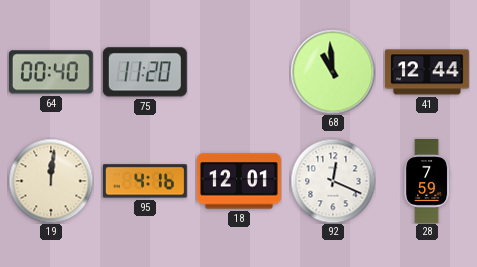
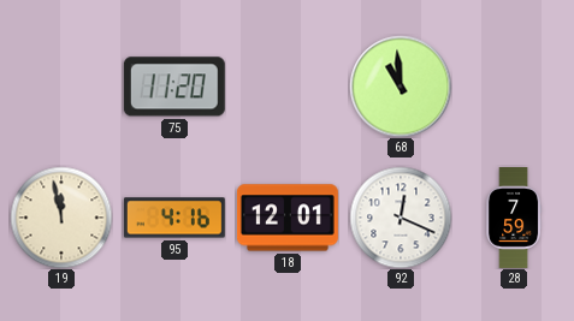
64: 00:40 -> none
41: 12:44 -> none
19: 12:01 -> 11:58
